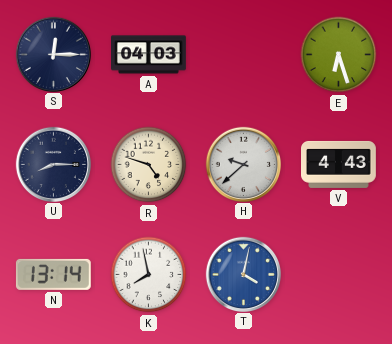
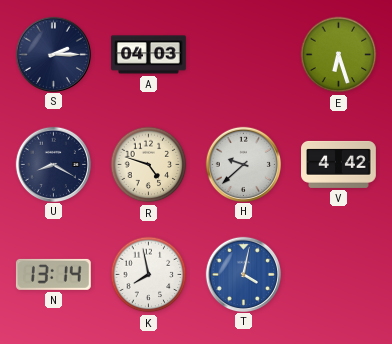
S: 12:15 -> 2:15
U: 8:15 -> 8:20
V: 4:43 -> 4:42
